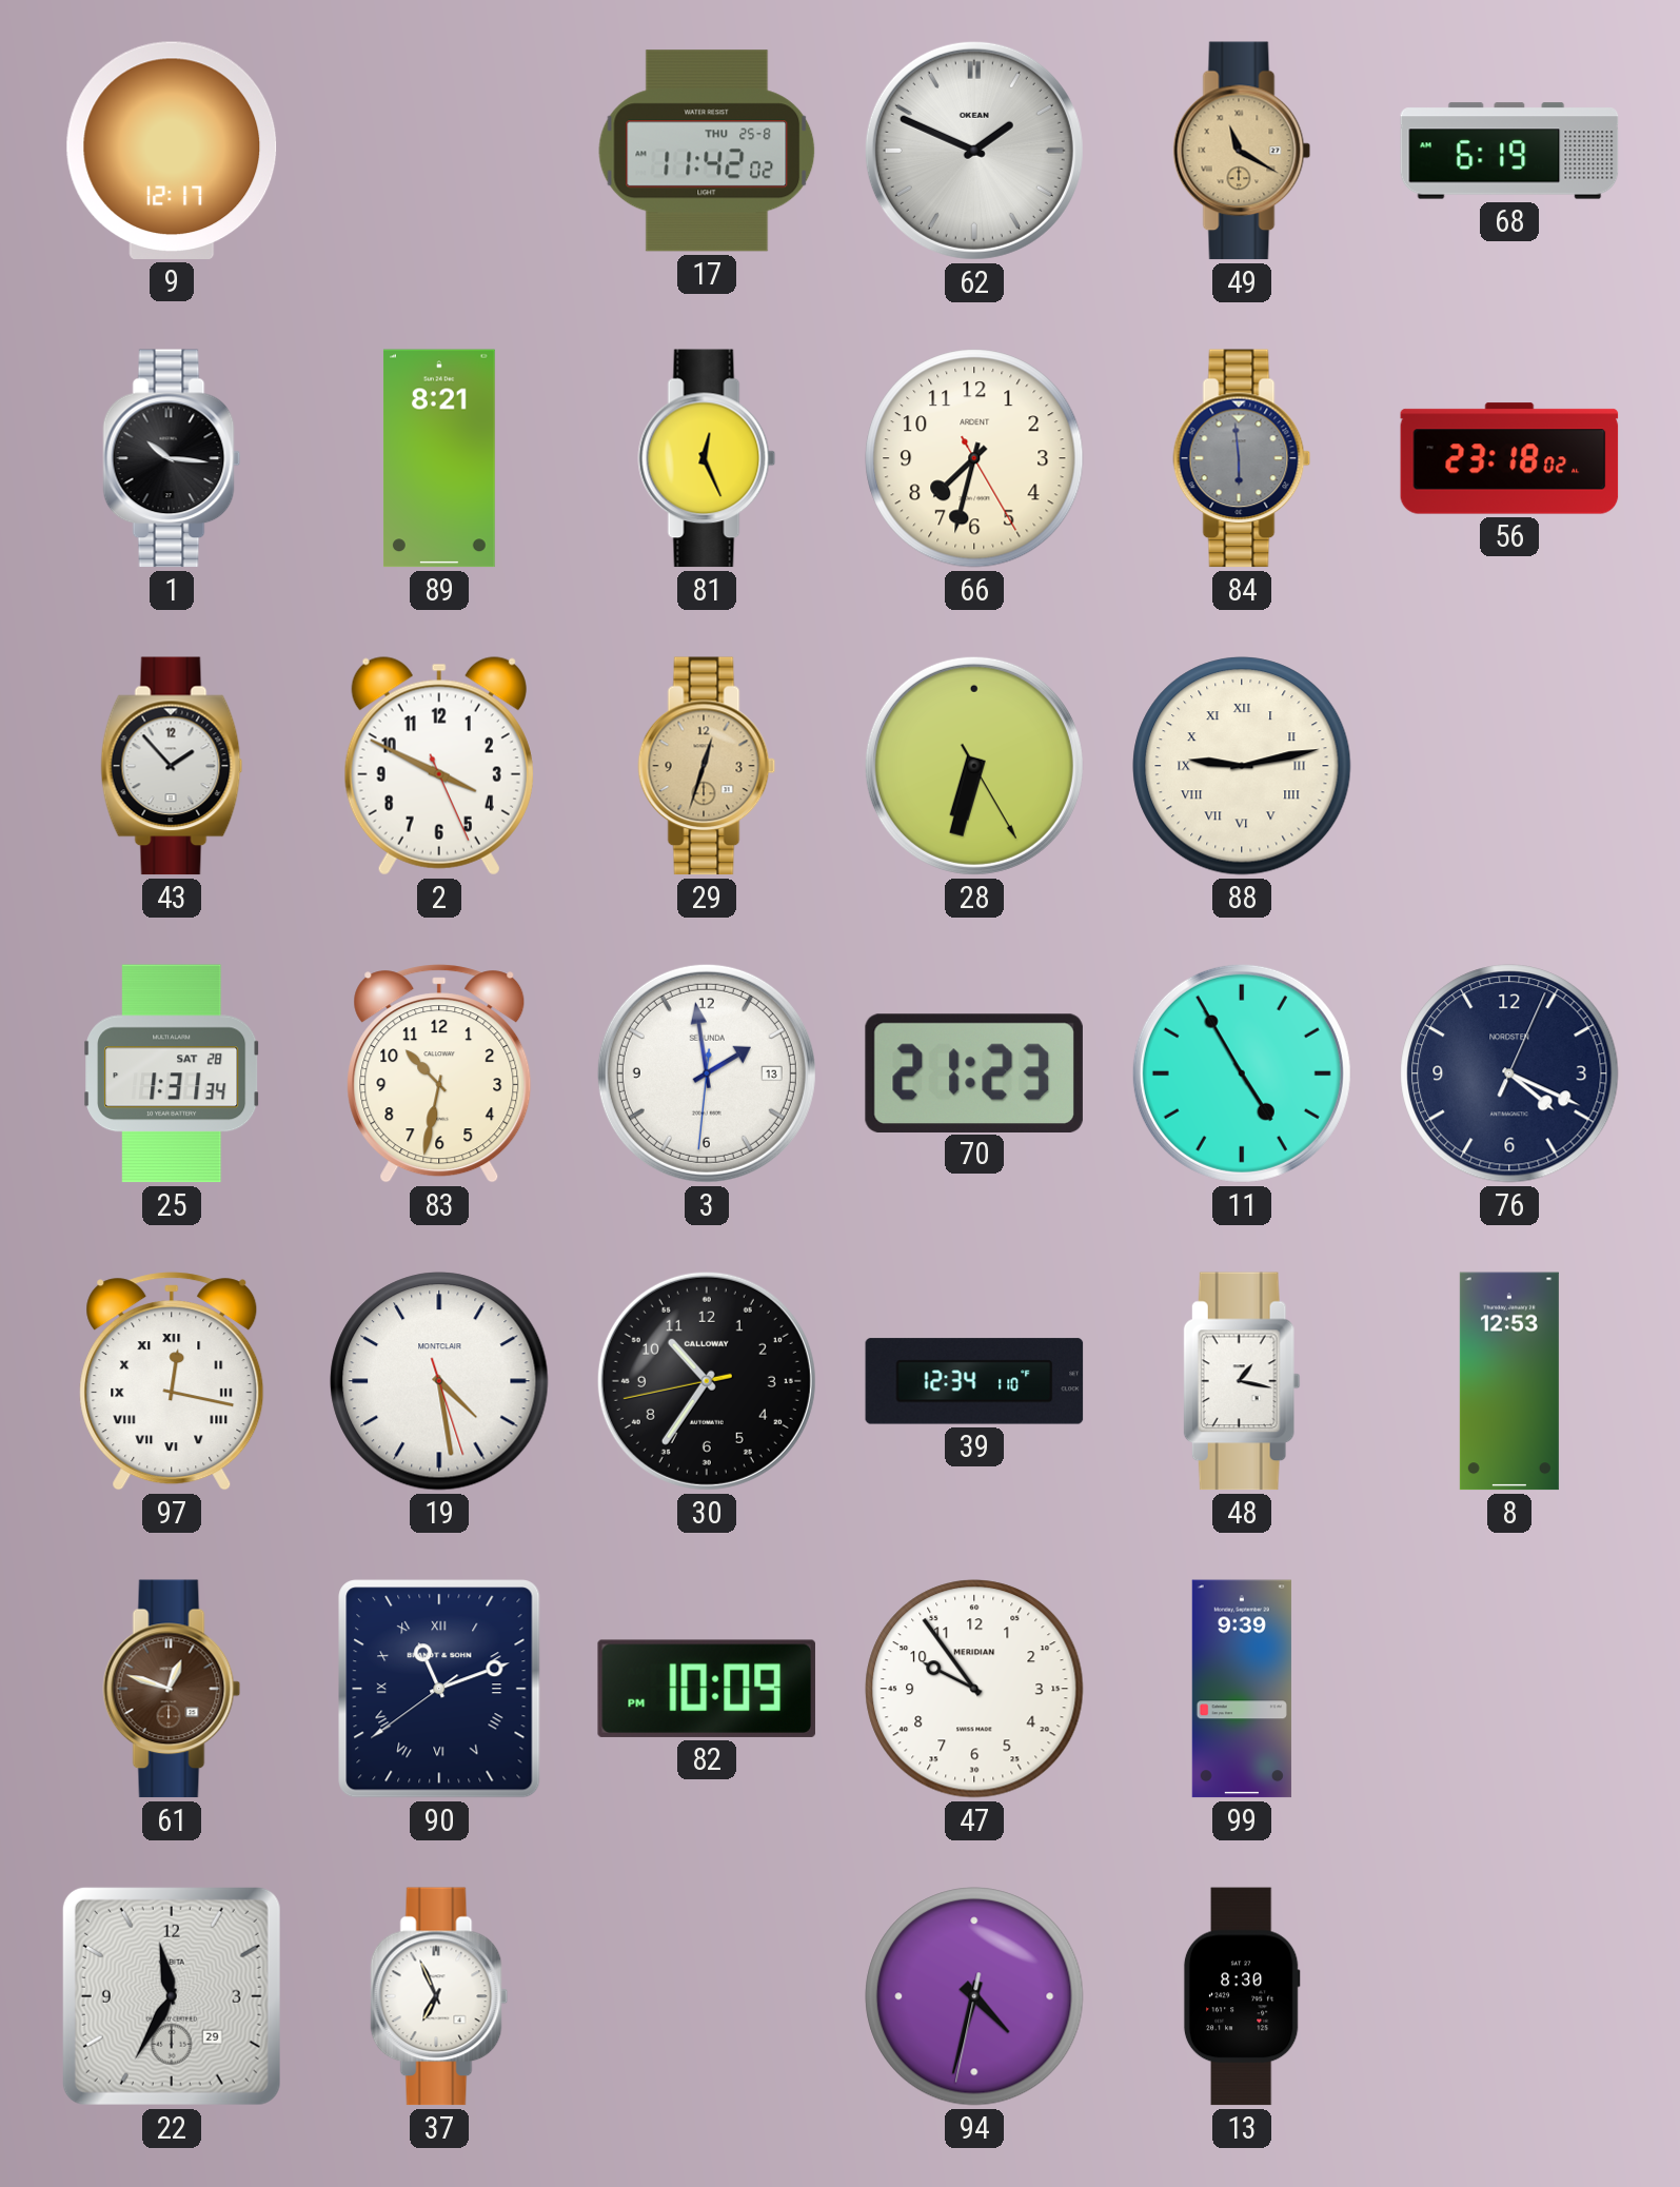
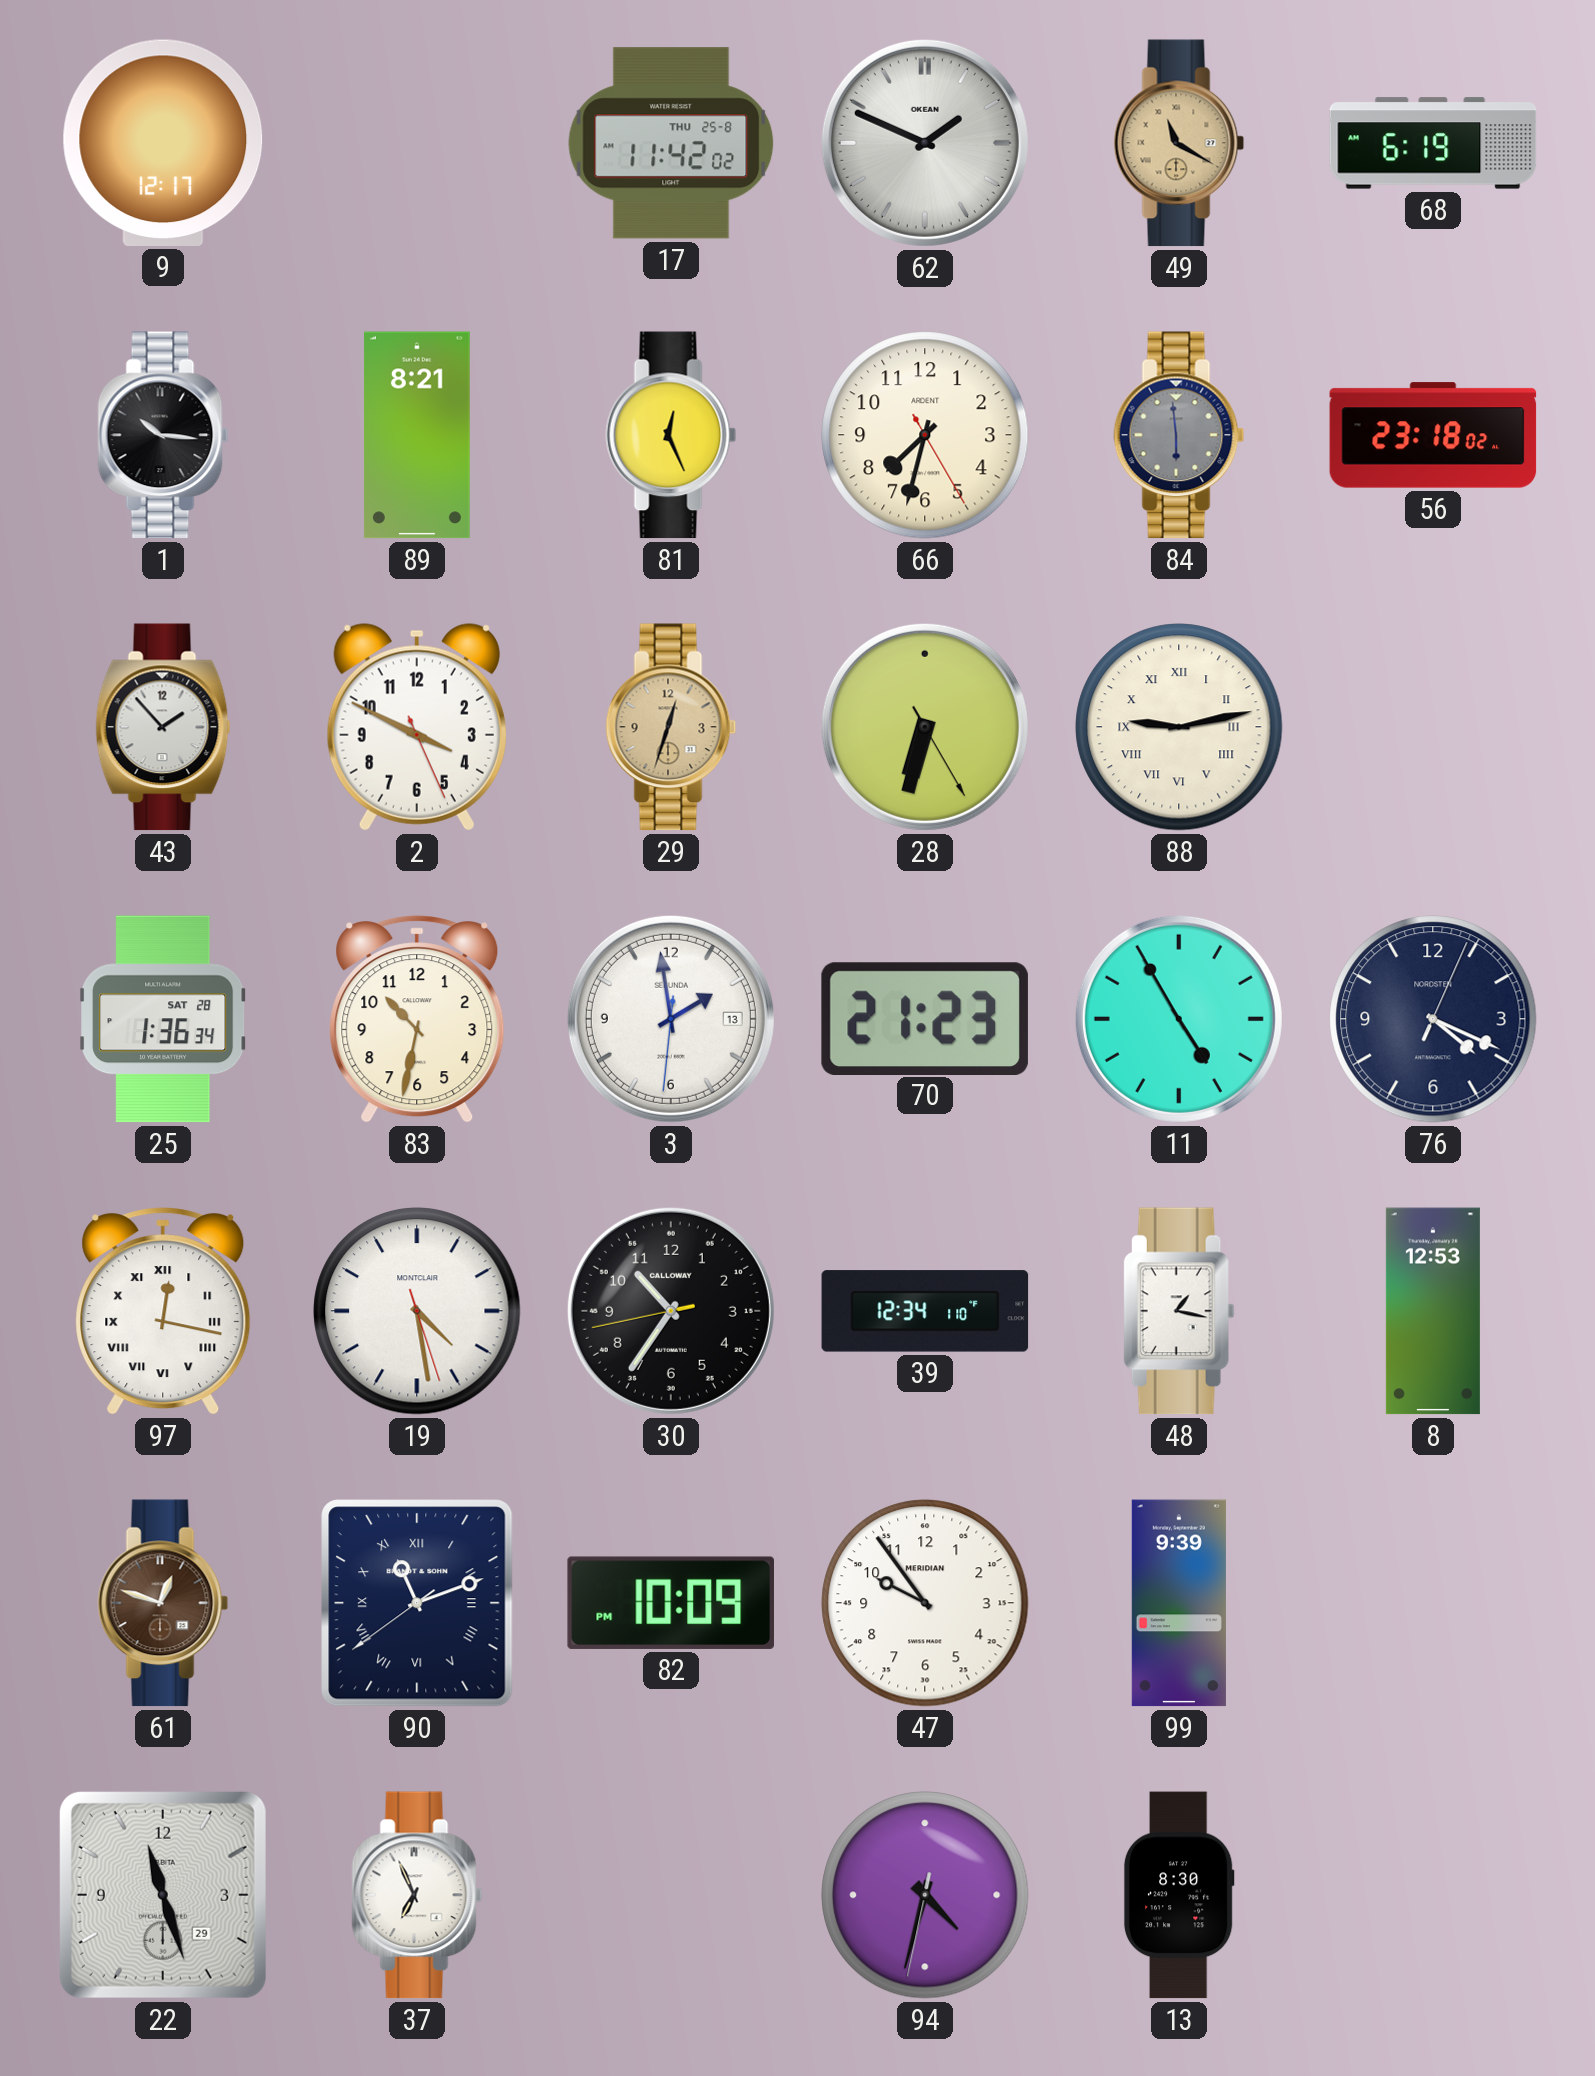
25: 1:31 -> 1:36
22: 11:35 -> 11:27
